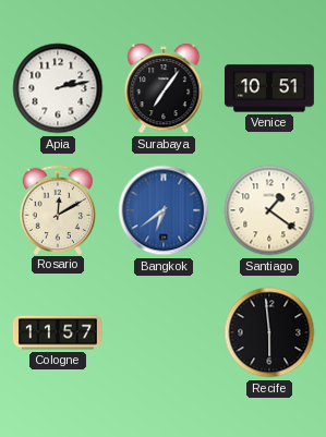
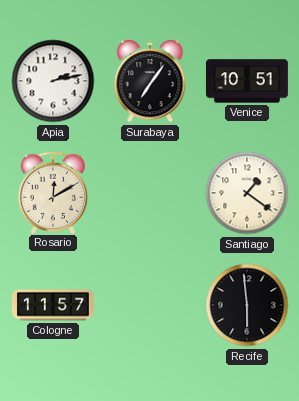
Bangkok: 6:39 -> none
